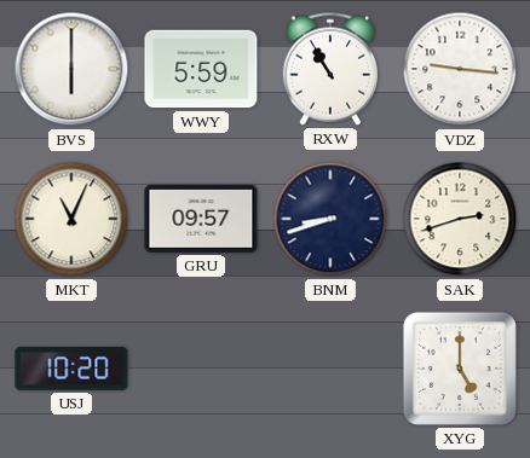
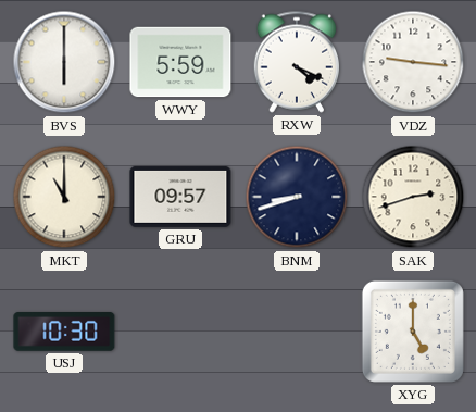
RXW: 10:55 -> 4:19
MKT: 11:04 -> 11:00
USJ: 10:20 -> 10:30
